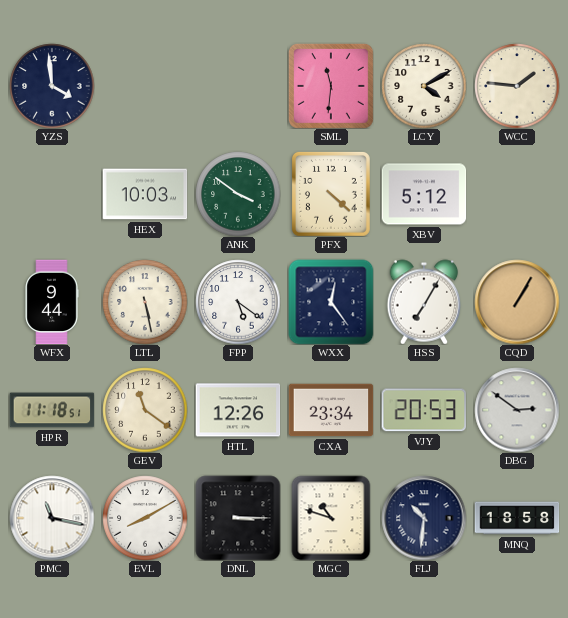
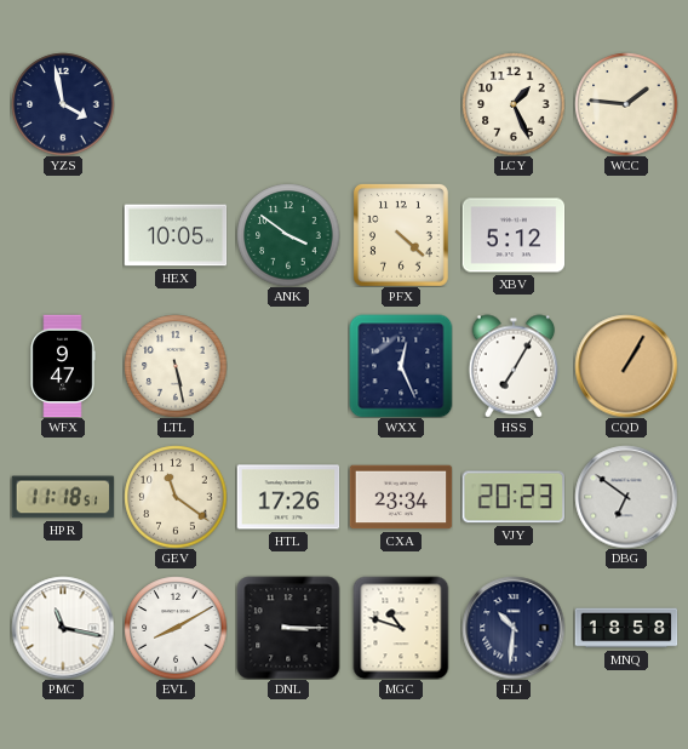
YZS: 3:59 -> 3:58
SML: 11:31 -> none
LCY: 4:10 -> 1:26
HEX: 10:03 -> 10:05
WFX: 9:44 -> 9:47
FPP: 5:21 -> none
WXX: 12:24 -> 12:26
HTL: 12:26 -> 17:26
VJY: 20:53 -> 20:23
DBG: 2:51 -> 6:51
